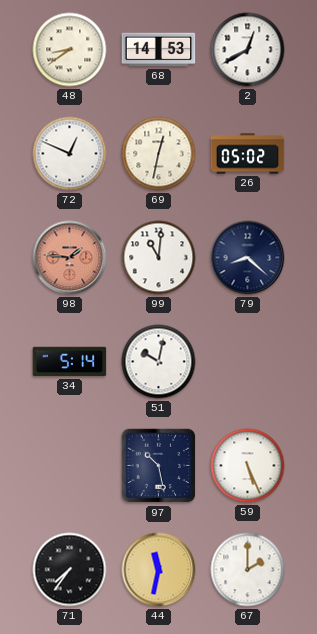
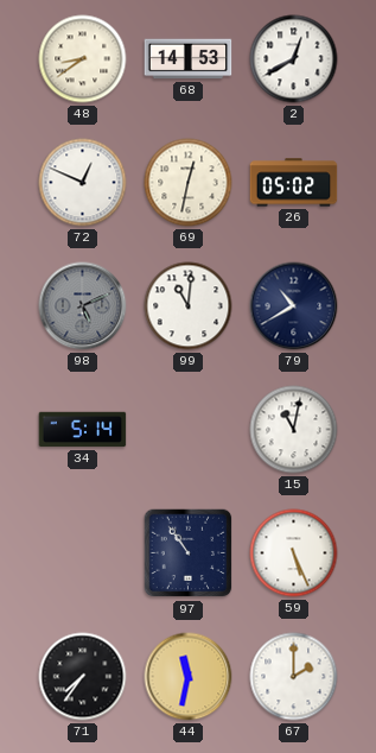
98: 1:46 -> 5:11
98 dial: salmon -> grey
79: 8:22 -> 10:40
51: 10:02 -> none
15: none -> 11:02
97: 10:28 -> 10:54
